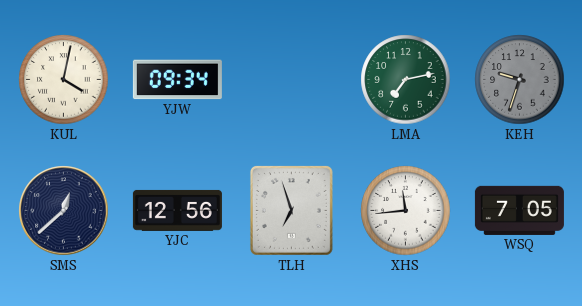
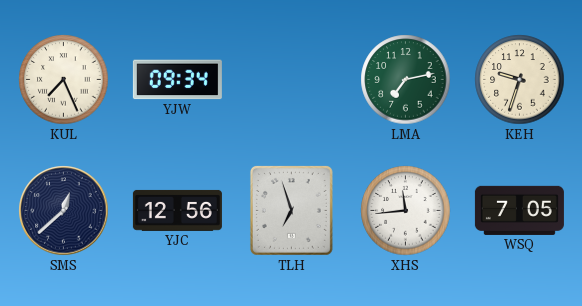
KUL: 4:02 -> 7:26
KEH dial: grey -> cream
